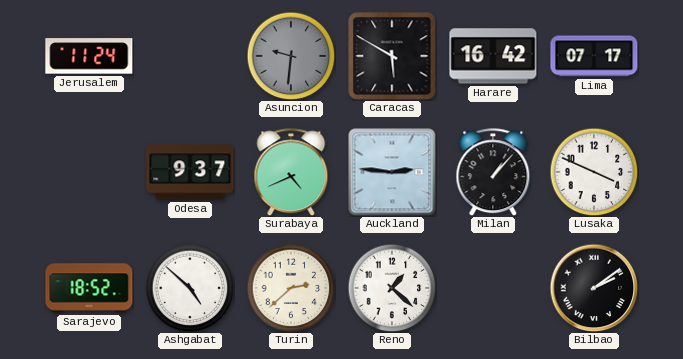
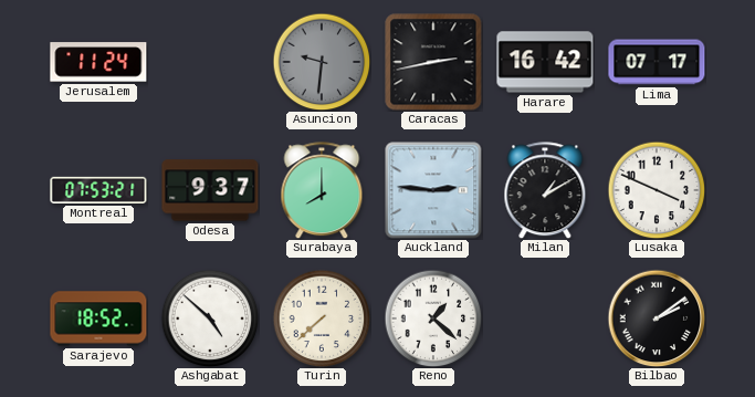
Caracas: 5:50 -> 2:43
Montreal: none -> 07:53
Surabaya: 4:41 -> 8:00
Milan: 1:07 -> 1:10
Turin: 2:38 -> 7:38
